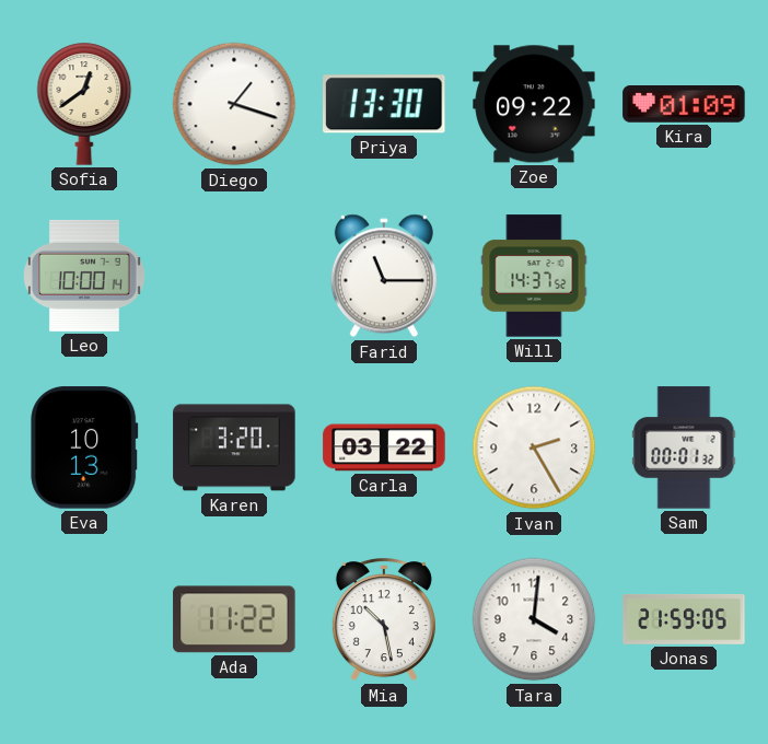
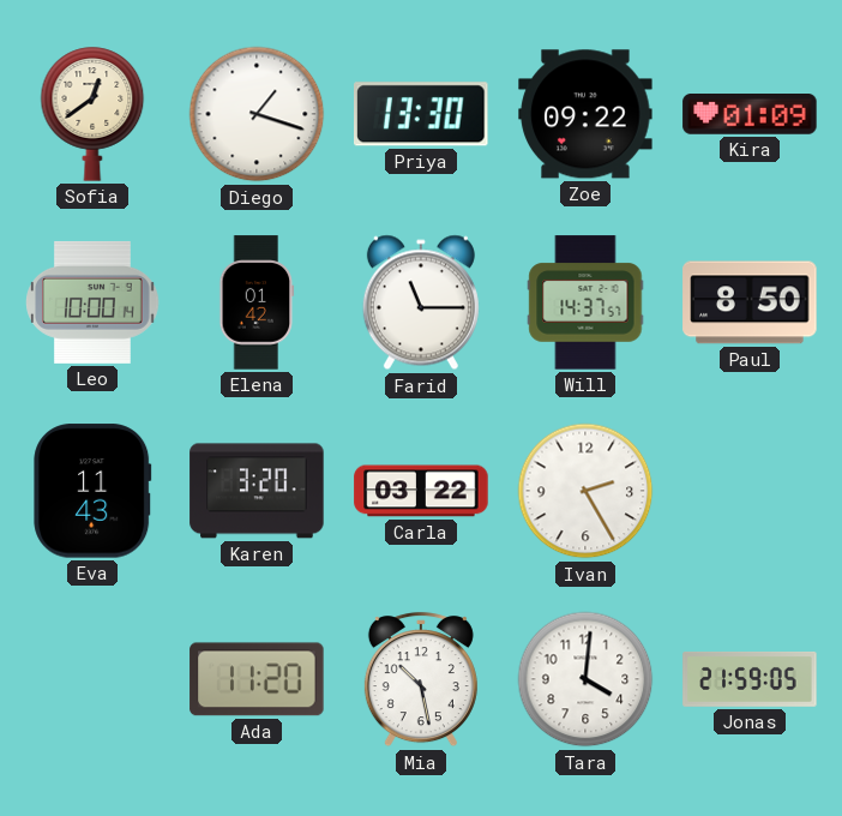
Elena: none -> 01:42
Will: 14:37:52 -> 14:37:57
Paul: none -> 8:50
Eva: 10:13 -> 11:43
Sam: 00:01 -> none
Ada: 11:22 -> 11:20
